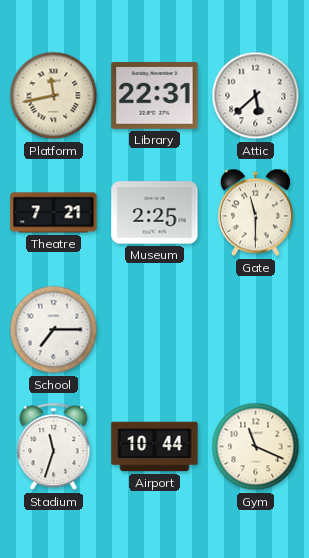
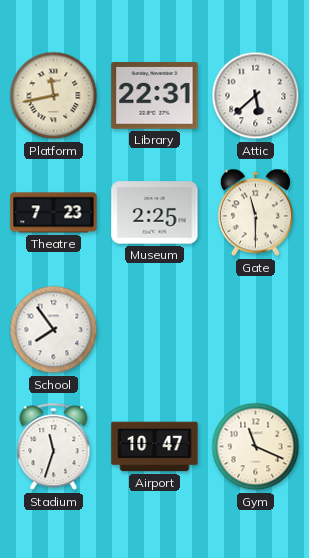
Theatre: 7:21 -> 7:23
School: 7:15 -> 7:54
Airport: 10:44 -> 10:47
